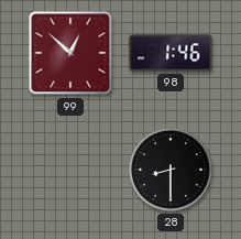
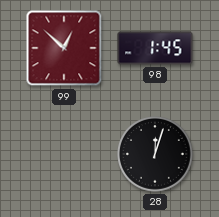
98: 1:46 -> 1:45
28: 8:30 -> 12:03
